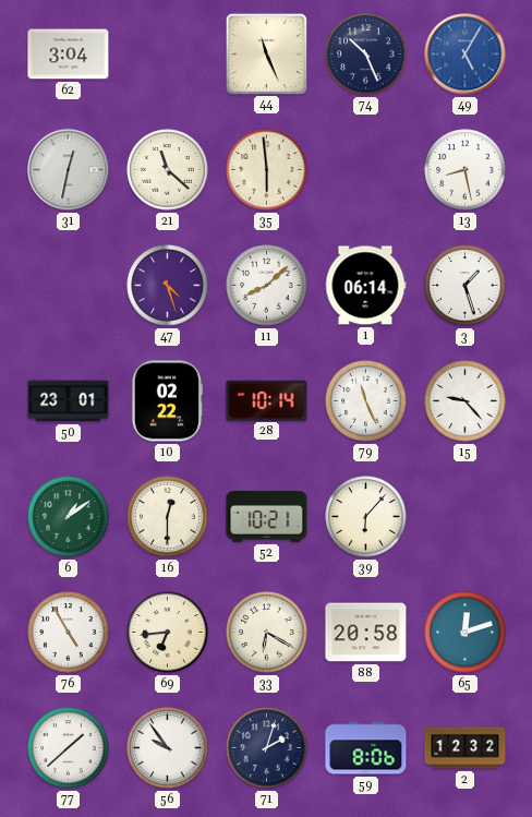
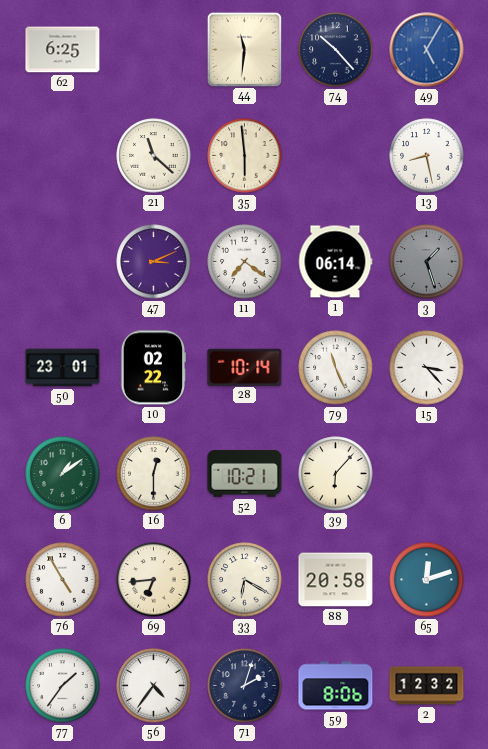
62: 3:04 -> 6:25
44: 11:26 -> 11:31
74: 10:26 -> 10:23
31: 12:32 -> none
47: 4:27 -> 3:11
11: 8:08 -> 7:21
3 dial: white -> grey
15: 9:23 -> 3:23
77: 1:38 -> 1:36
56: 9:54 -> 4:36
